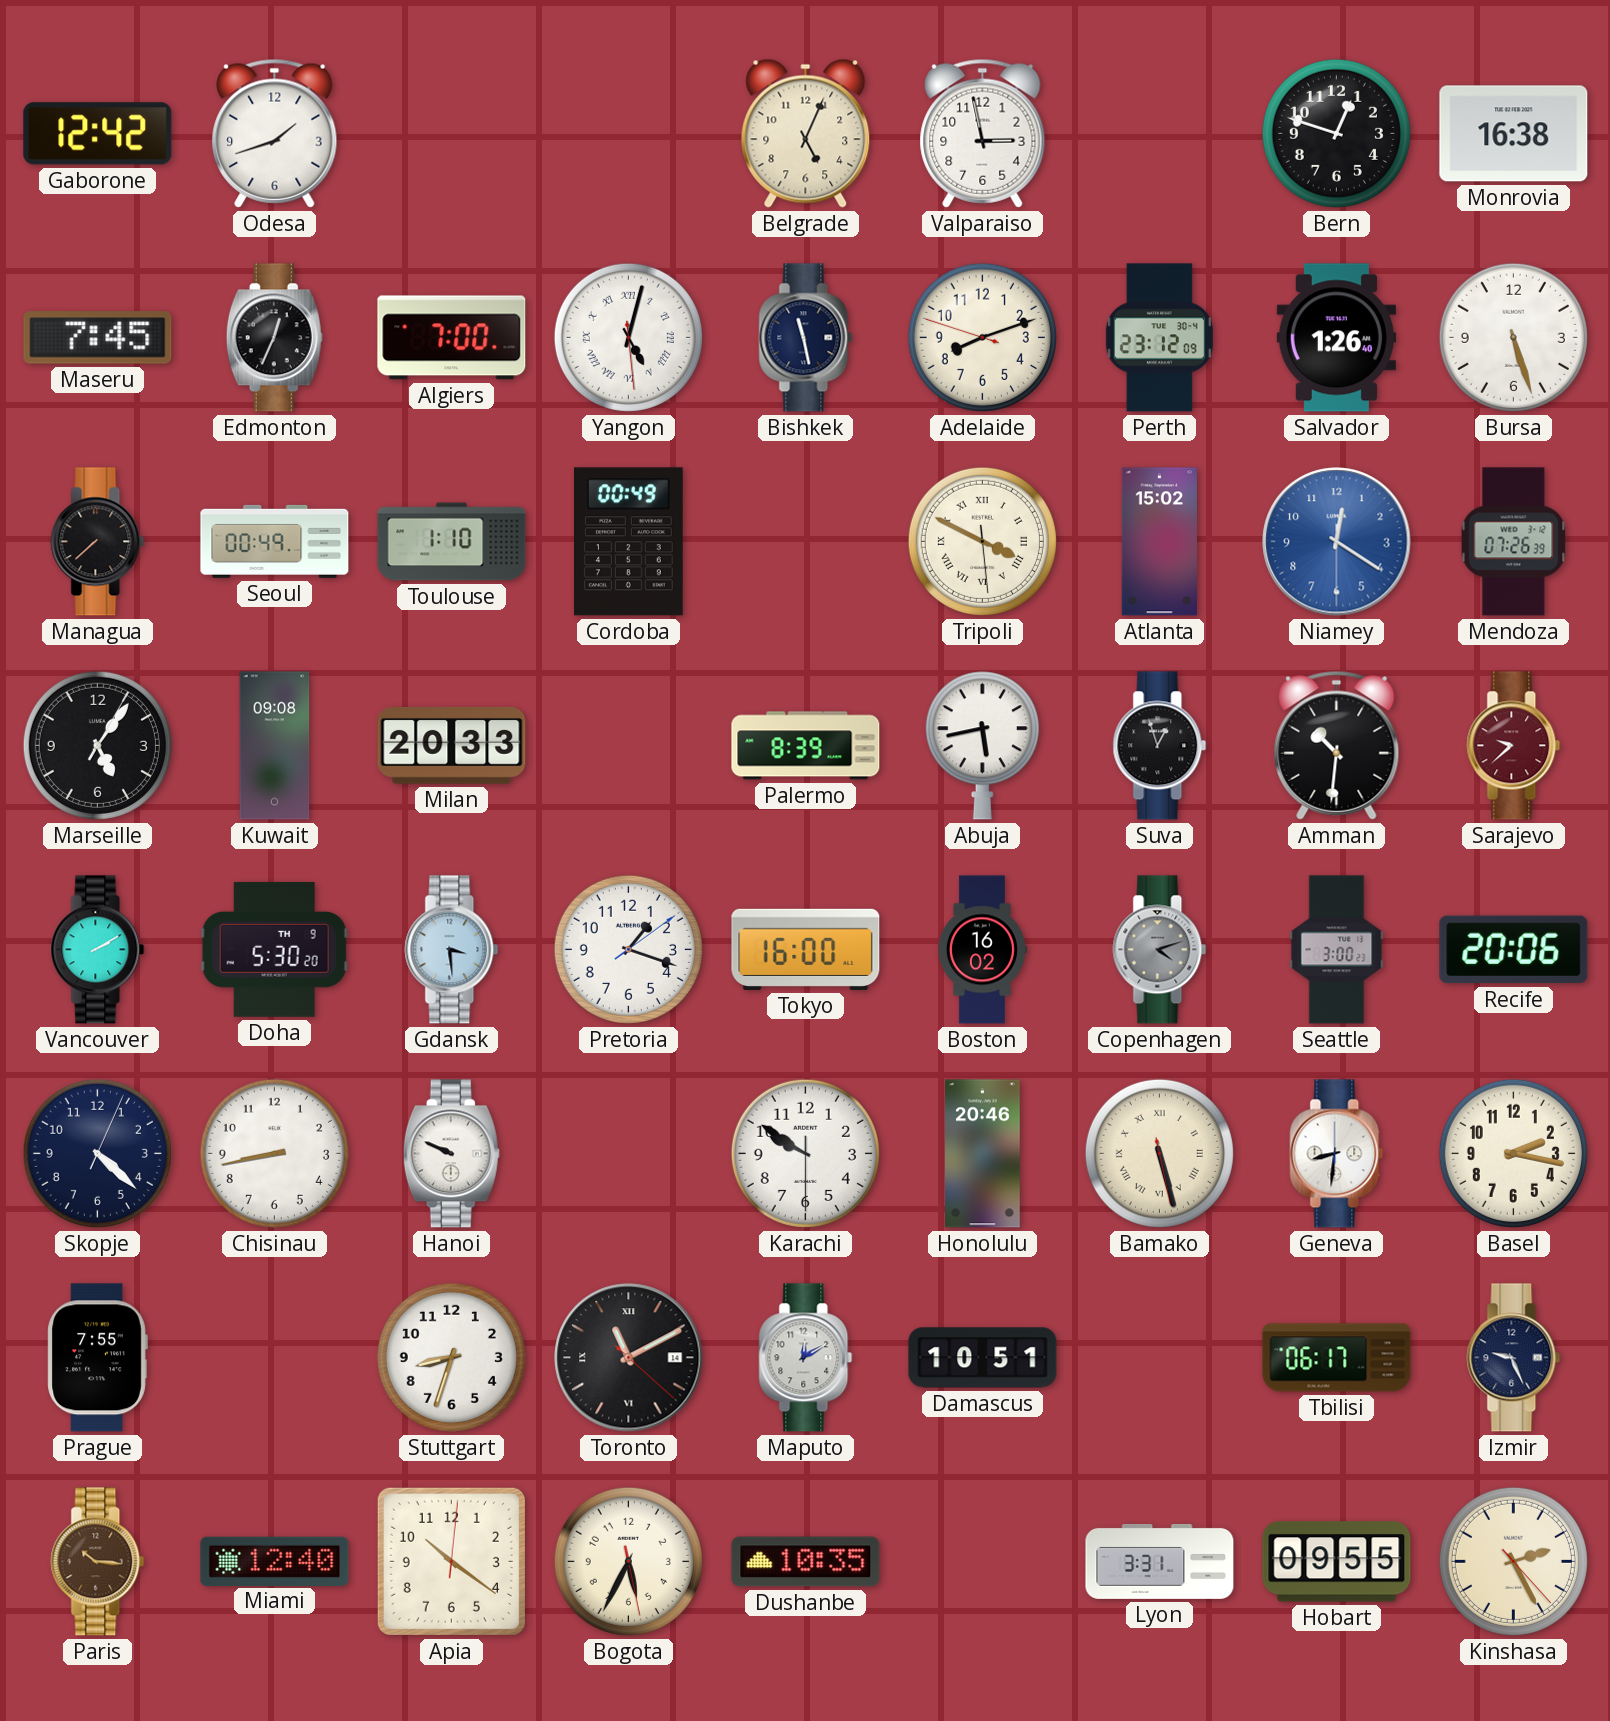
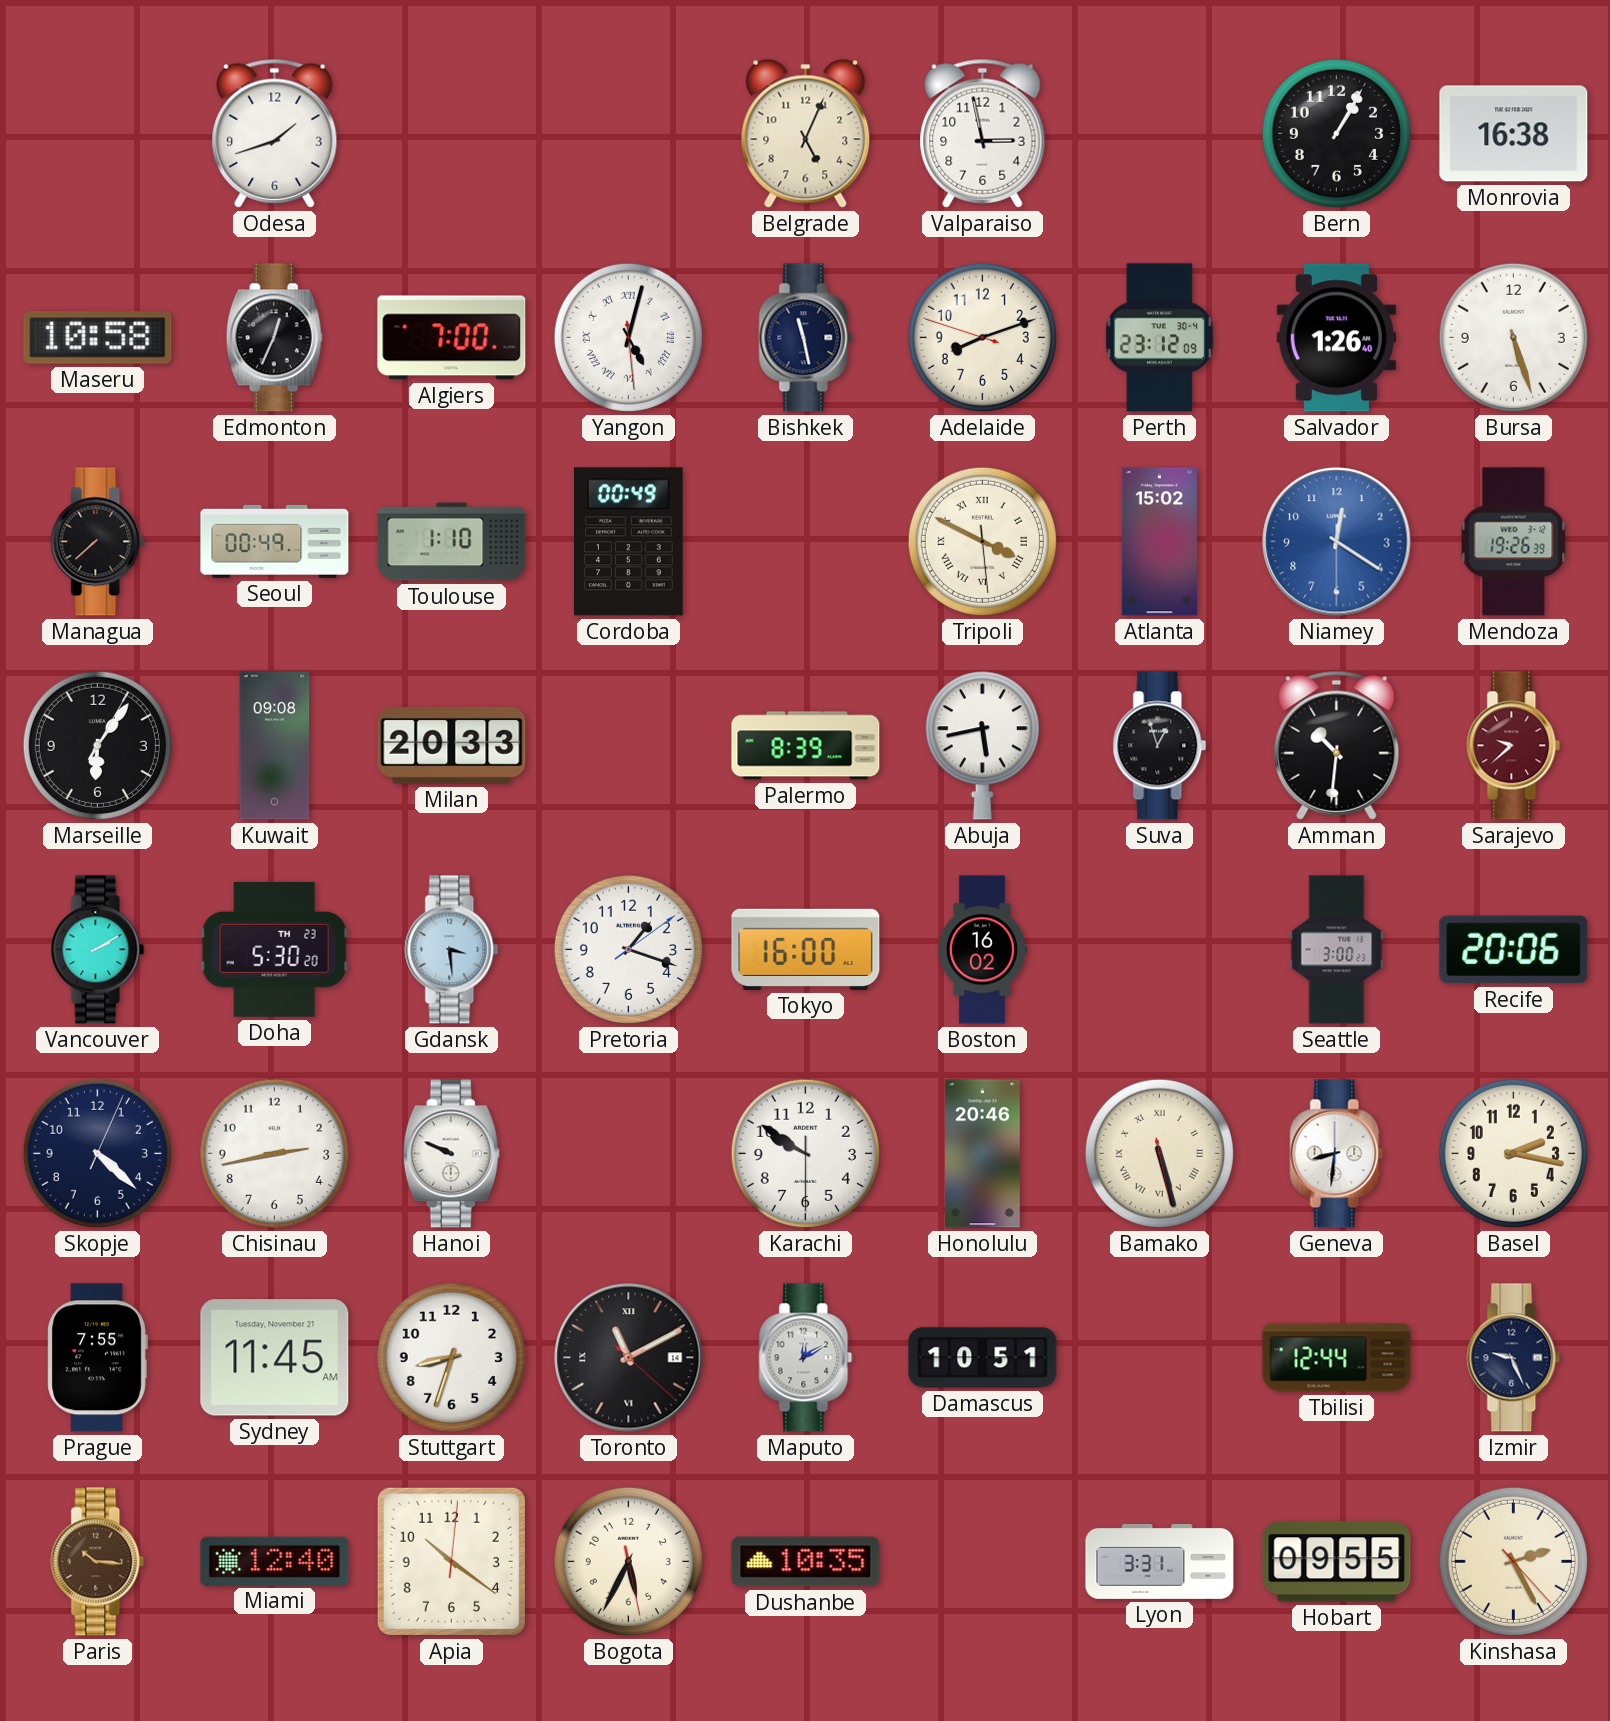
Gaborone: 12:42 -> none
Bern: 12:48 -> 1:05
Maseru: 7:45 -> 10:58
Mendoza: 07:26 -> 19:26
Marseille: 5:06 -> 6:06
Doha date: TH 9 -> TH 23
Copenhagen: 4:12 -> none
Chisinau: 8:43 -> 2:43
Sydney: none -> 11:45
Tbilisi: 06:17 -> 12:44
